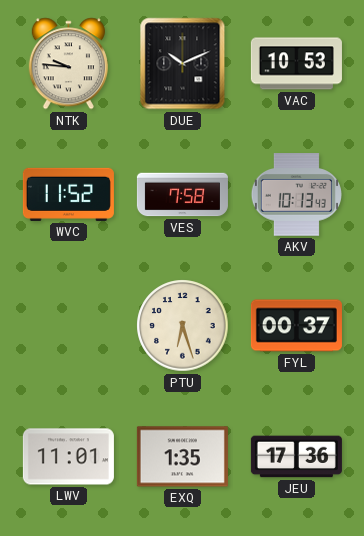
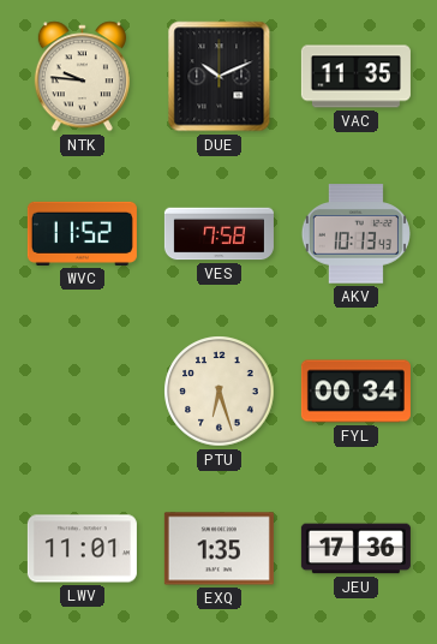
VAC: 10:53 -> 11:35
FYL: 00:37 -> 00:34
